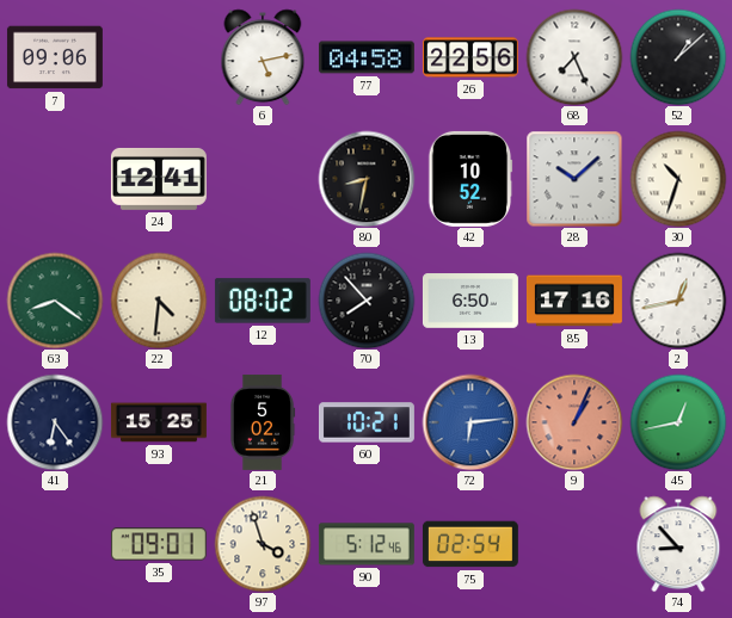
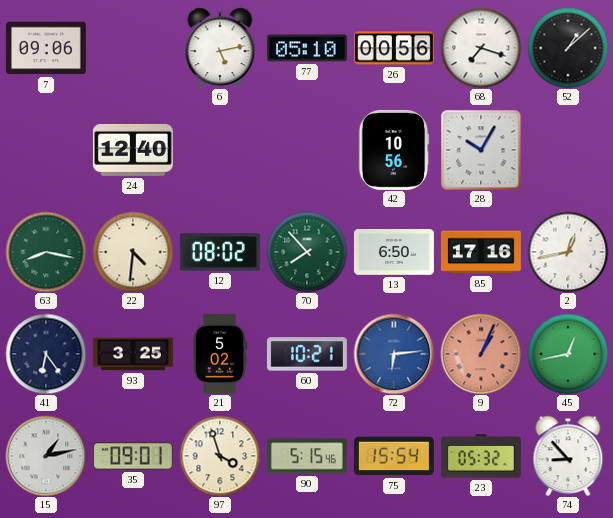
77: 04:58 -> 05:10
26: 22:56 -> 00:56
68: 7:26 -> 7:18
24: 12:41 -> 12:40
80: 8:32 -> none
42: 10:52 -> 10:56
28: 10:08 -> 10:05
30: 10:33 -> none
63: 8:21 -> 8:17
70 dial: black -> green
93: 15:25 -> 3:25
15: none -> 1:13
90: 5:12 -> 5:15
75: 02:54 -> 15:54
23: none -> 05:32
